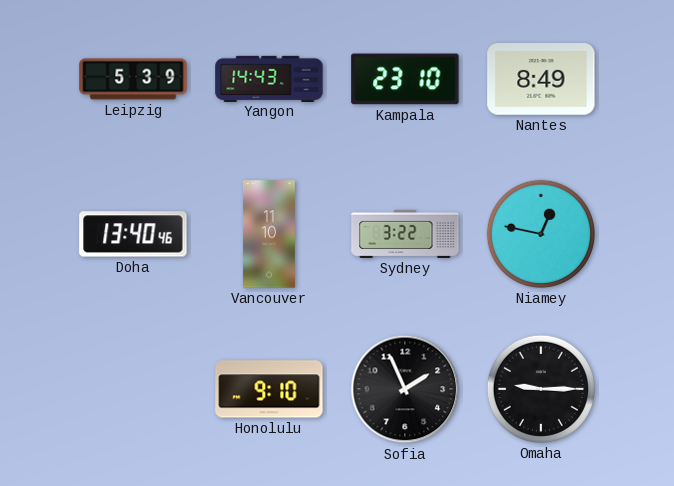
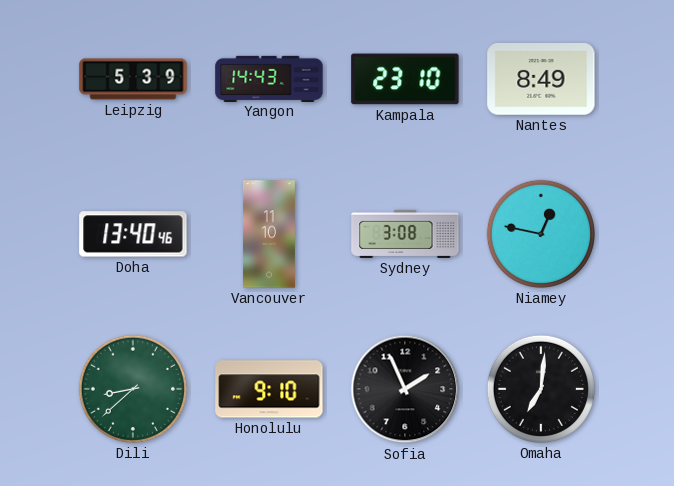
Sydney: 3:22 -> 3:08
Dili: none -> 8:38
Omaha: 9:15 -> 7:01
